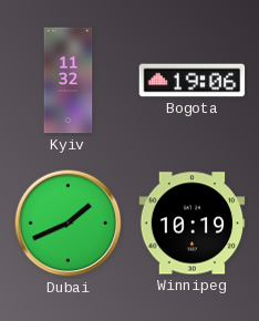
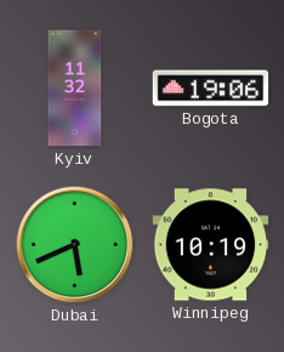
Dubai: 1:41 -> 5:41
